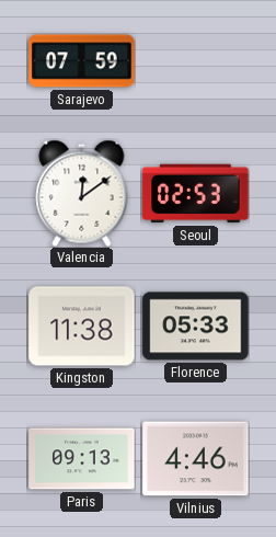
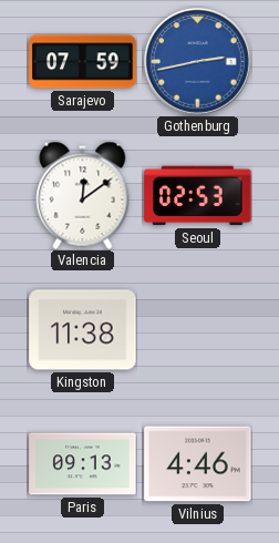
Gothenburg: none -> 2:43
Florence: 05:33 -> none
